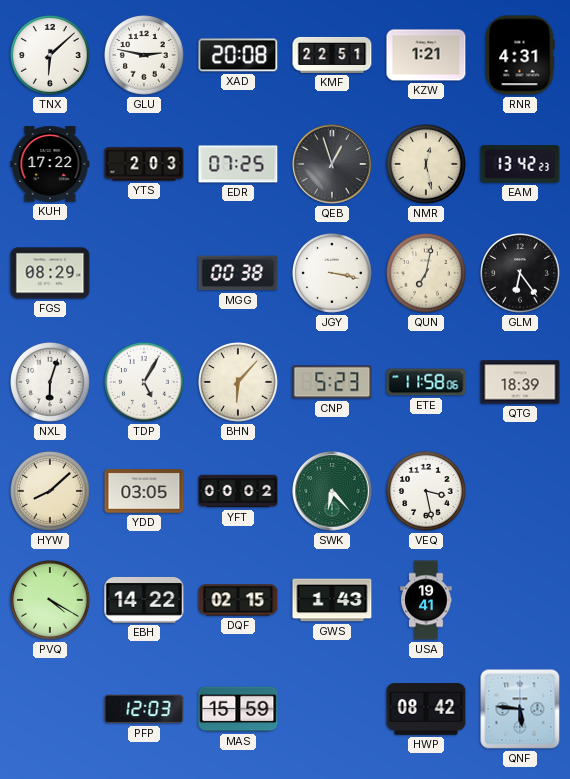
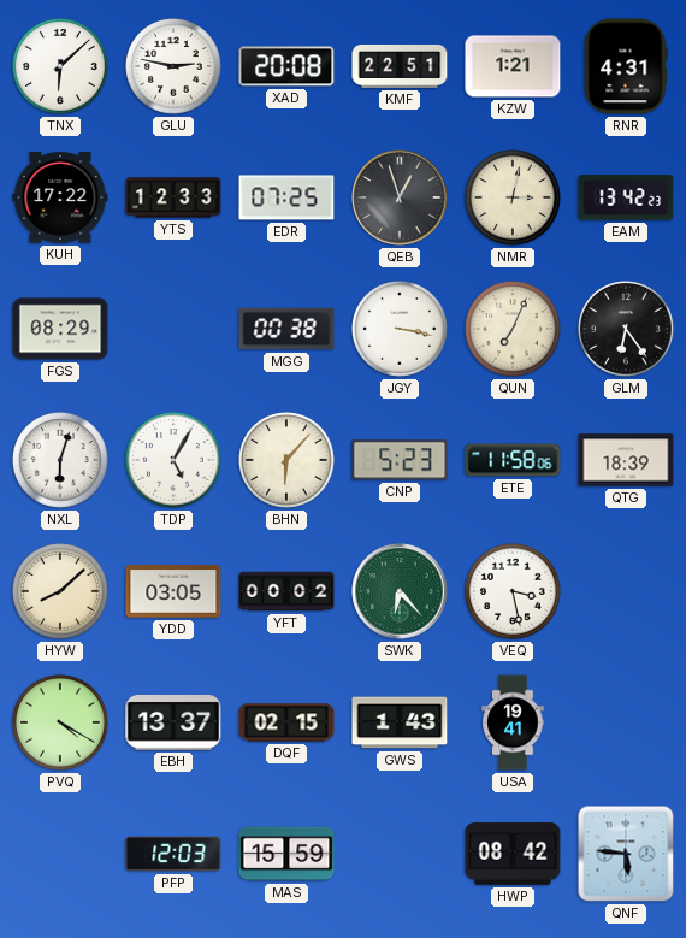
YTS: 2:03 -> 12:33
NMR: 12:28 -> 3:02
QUN: 7:02 -> 7:04
EBH: 14:22 -> 13:37
